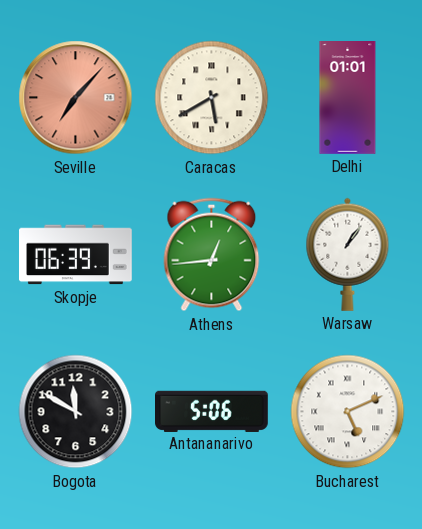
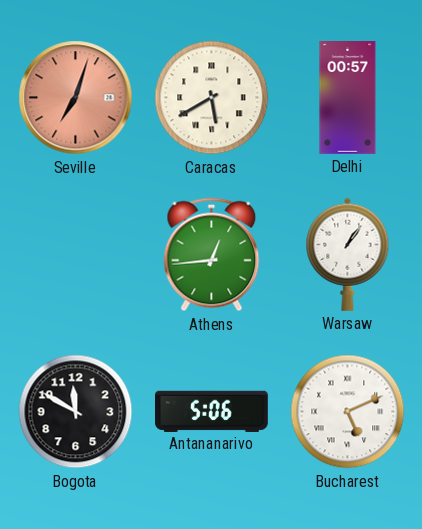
Seville: 7:07 -> 7:03
Delhi: 01:01 -> 00:57
Skopje: 06:39 -> none
